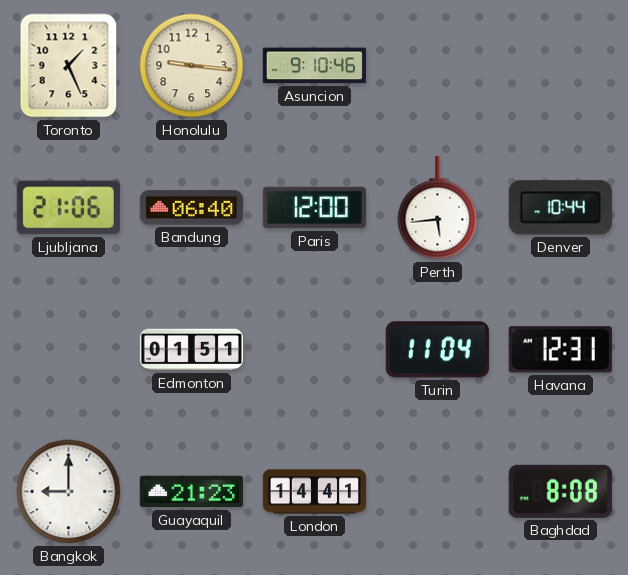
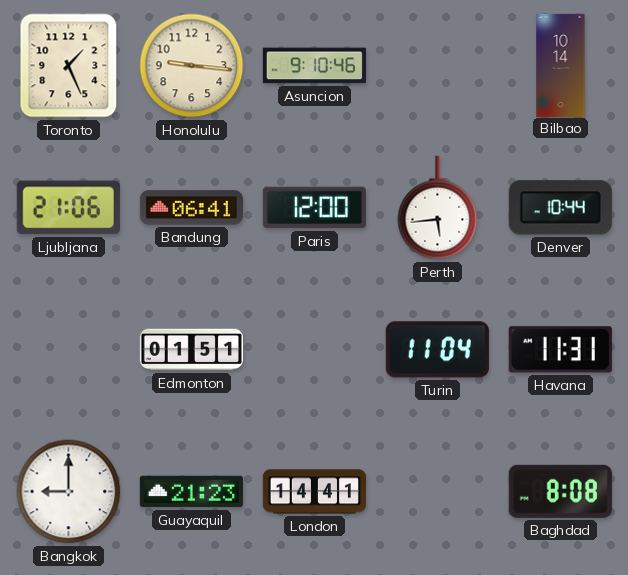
Bilbao: none -> 10:14
Bandung: 06:40 -> 06:41
Havana: 12:31 -> 11:31
